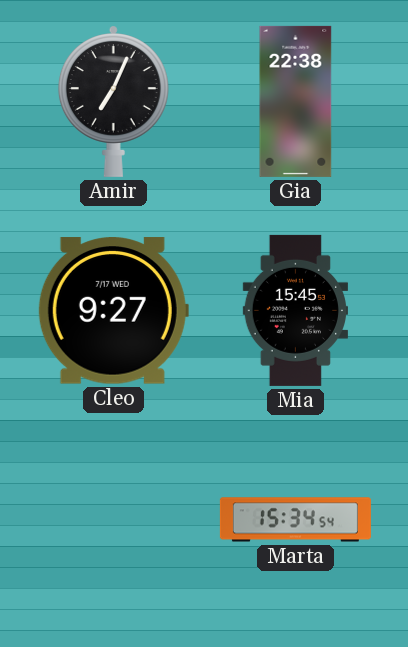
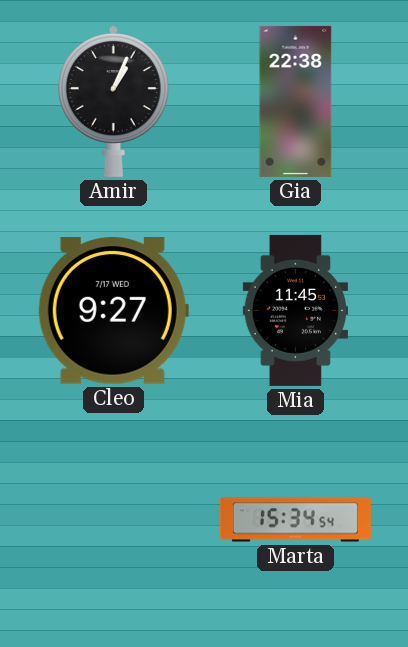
Amir: 7:04 -> 1:04
Mia: 15:45 -> 11:45
